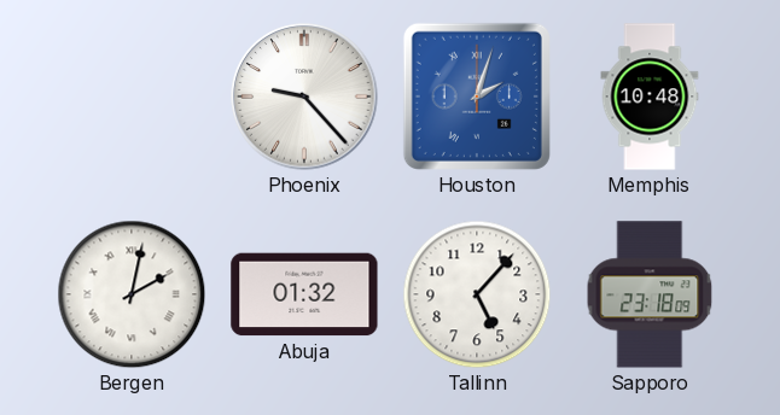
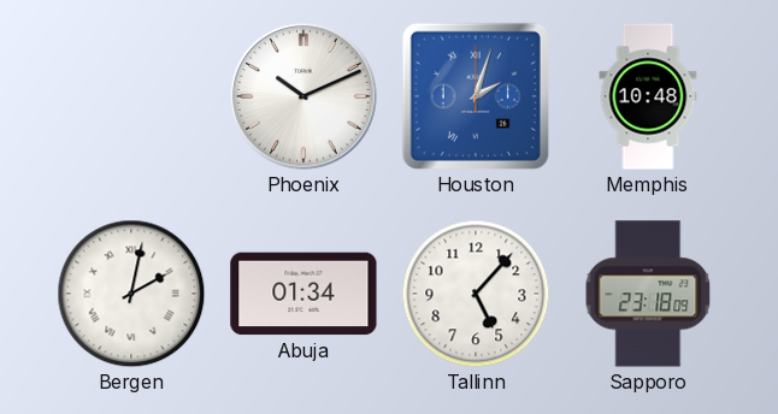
Phoenix: 9:23 -> 10:11
Abuja: 01:32 -> 01:34
